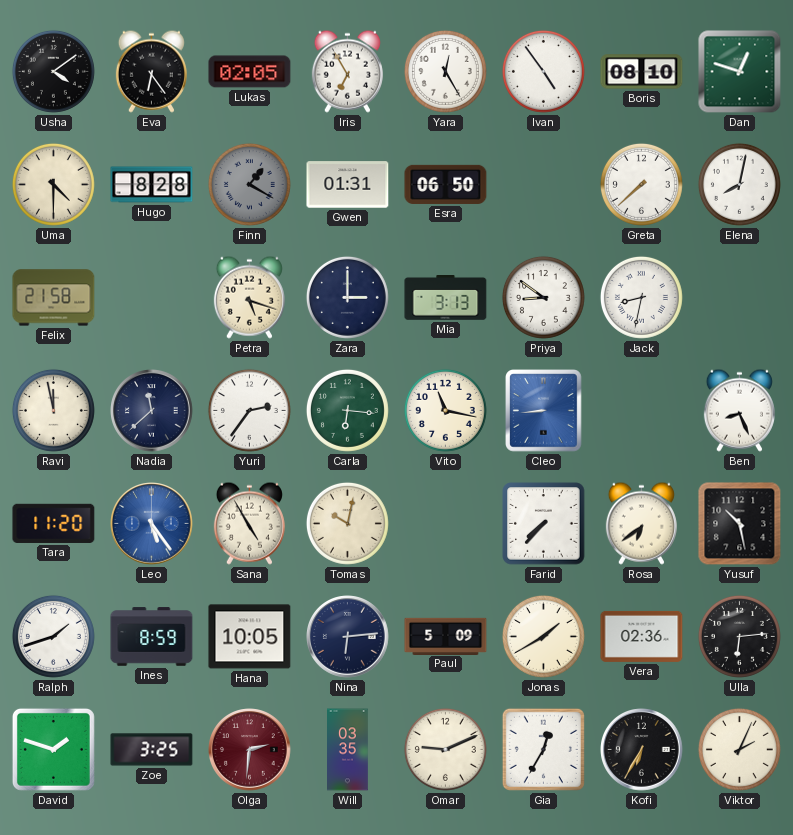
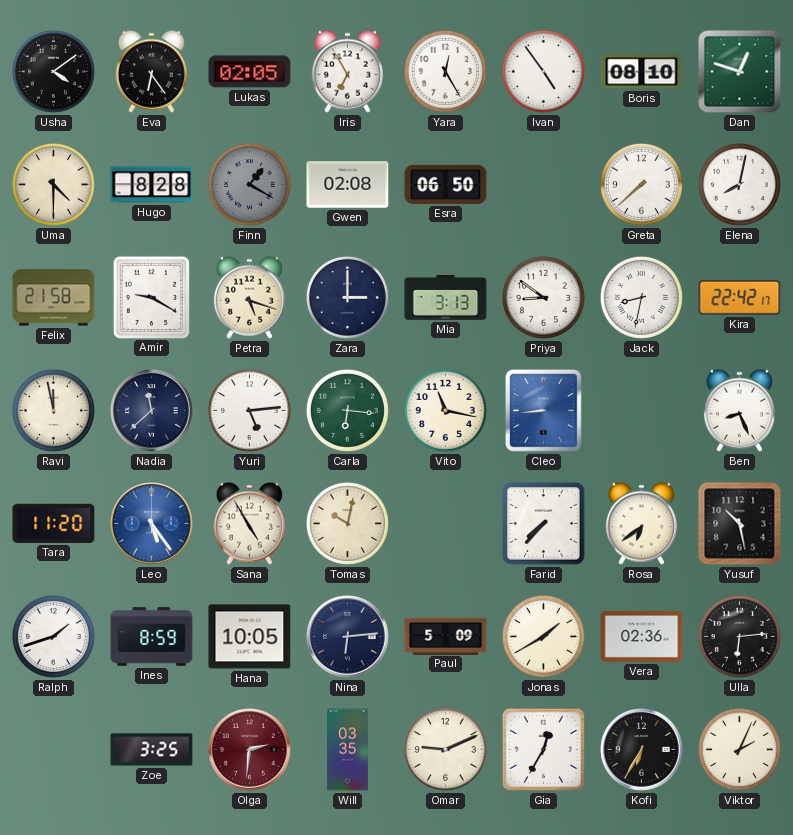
Gwen: 01:31 -> 02:08
Amir: none -> 9:20
Kira: none -> 22:42
Yuri: 2:36 -> 5:14
David: 1:48 -> none
